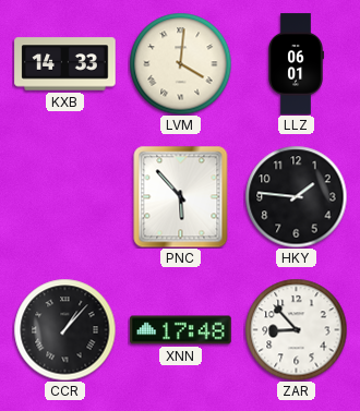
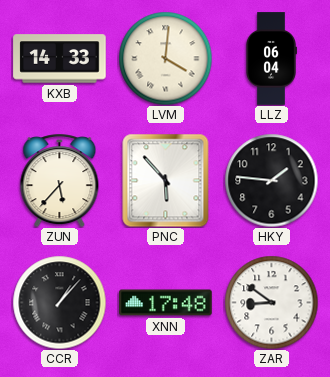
LLZ: 06:01 -> 06:04
ZUN: none -> 5:37
ZAR: 8:53 -> 8:51
